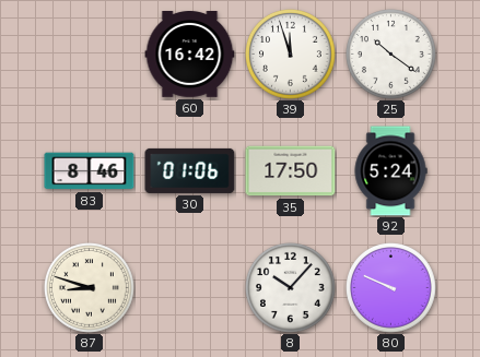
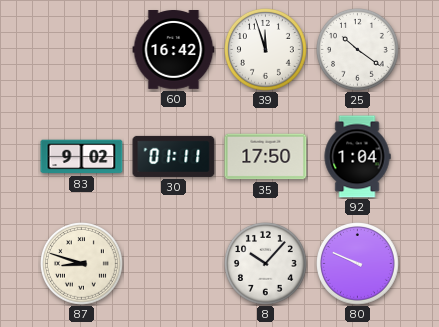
83: 8:46 -> 9:02
30: 01:06 -> 01:11
92: 5:24 -> 1:04
